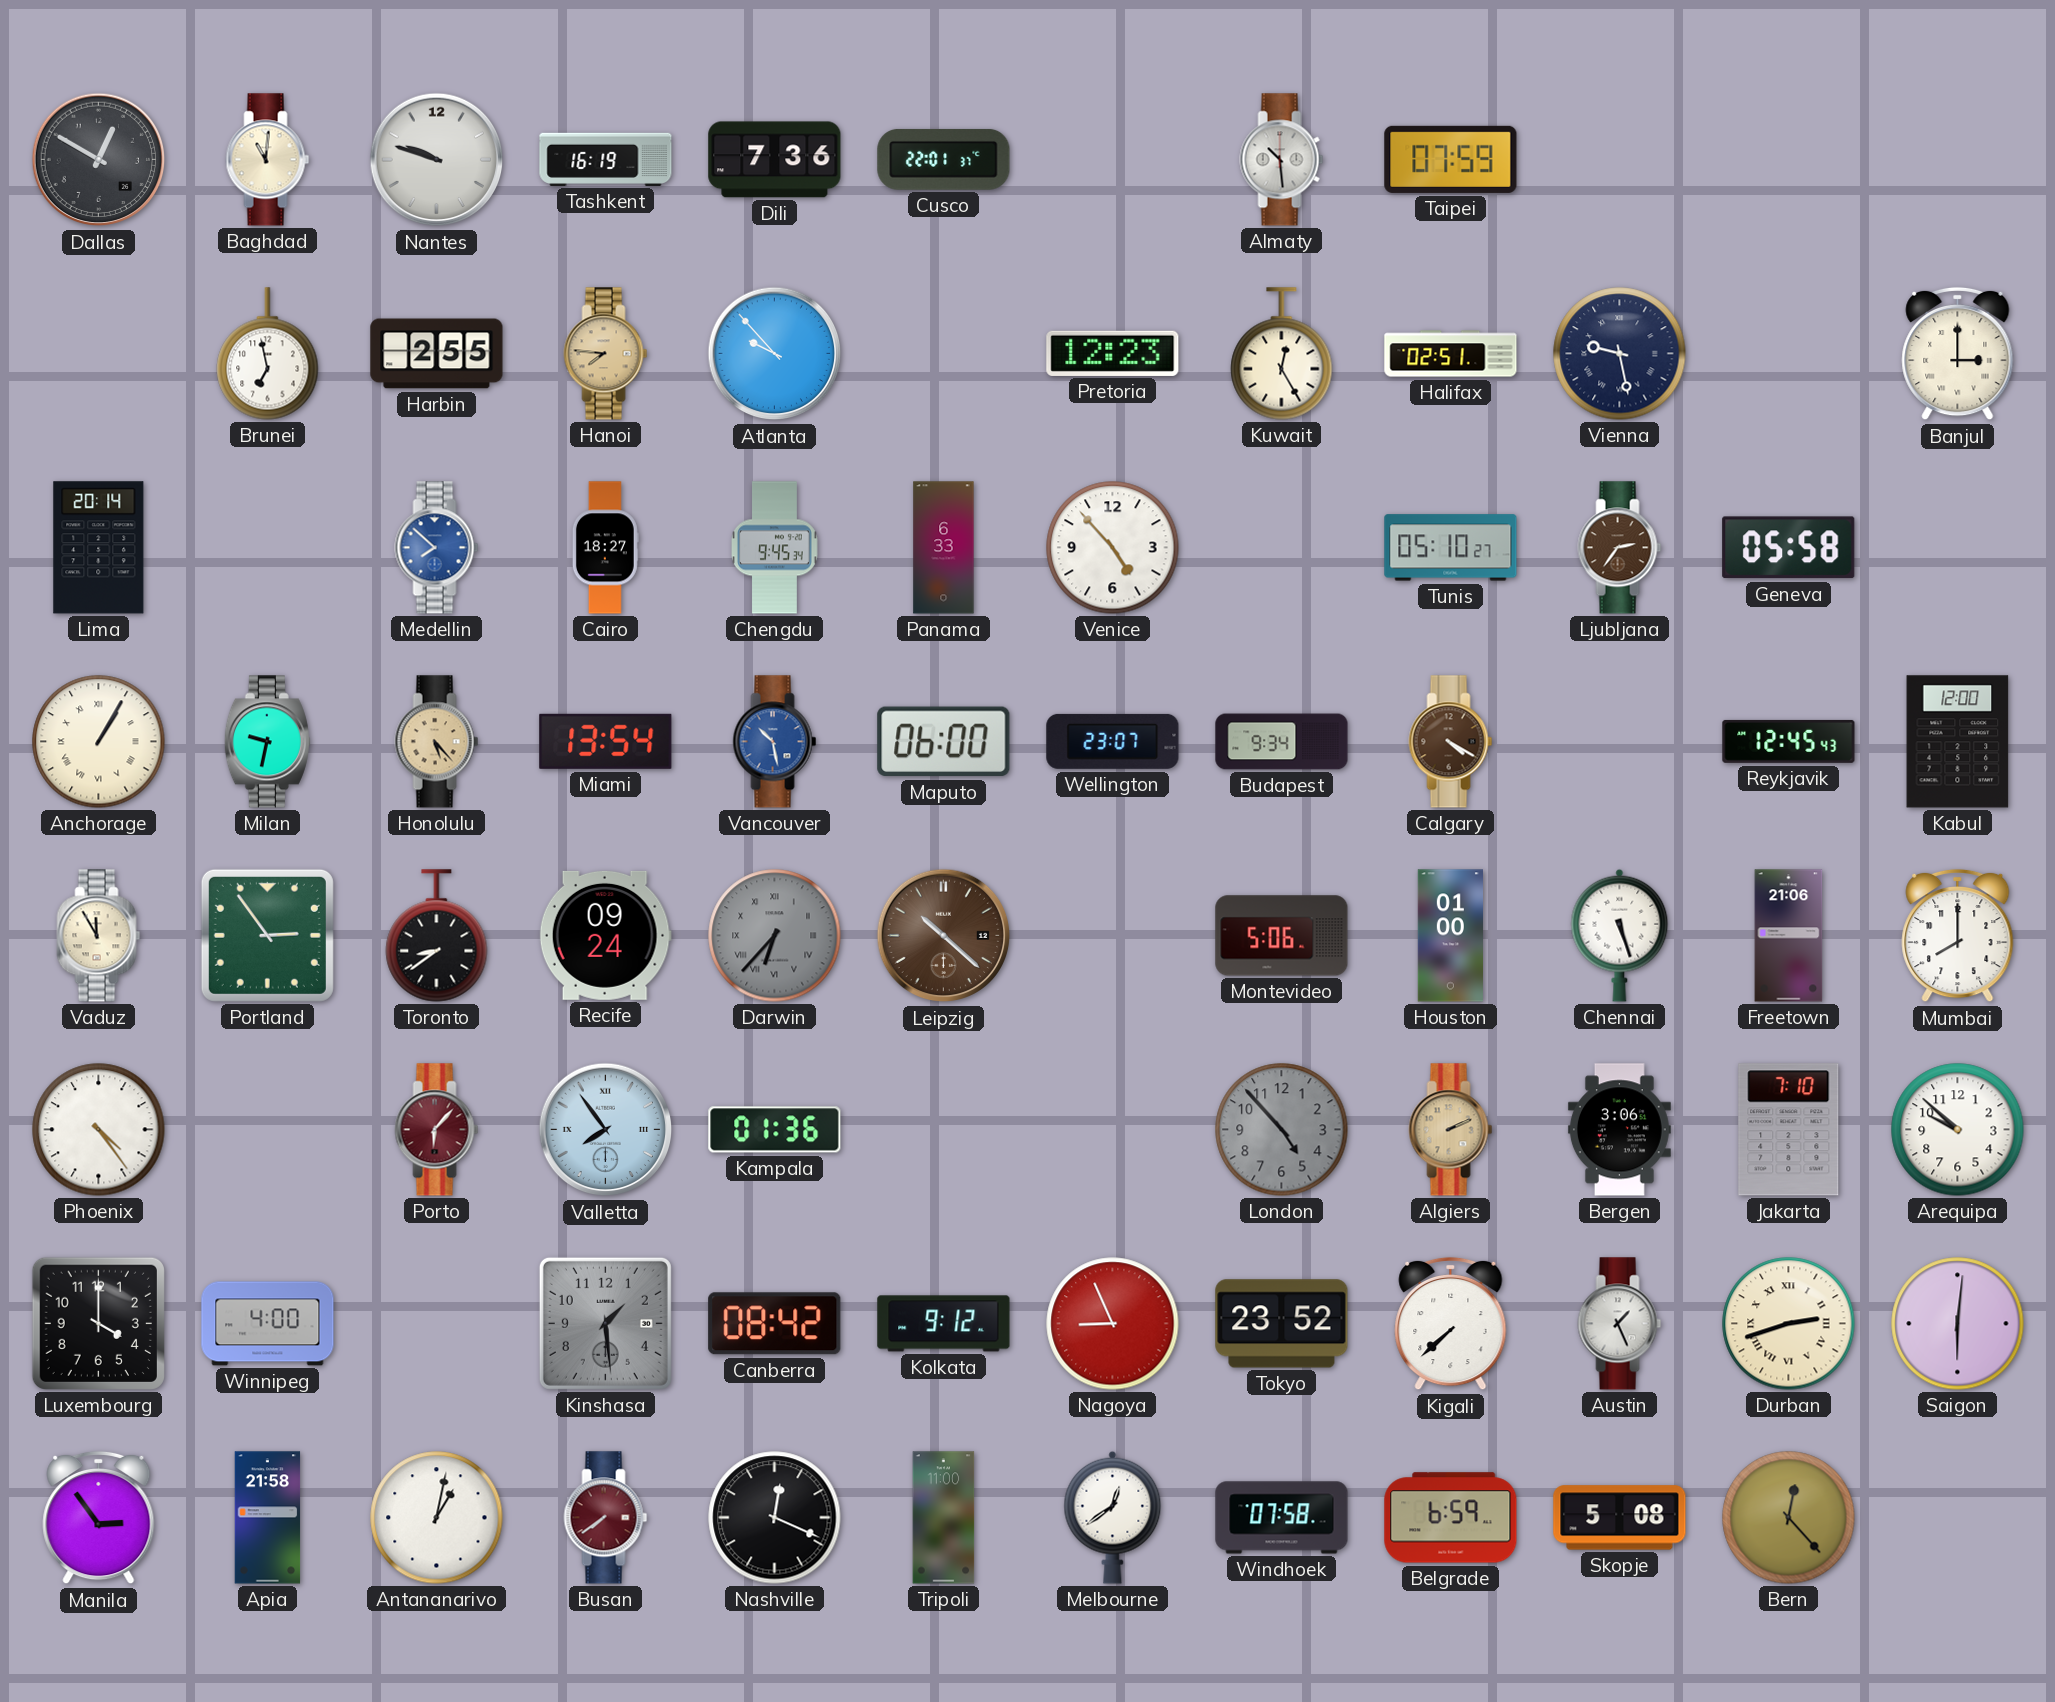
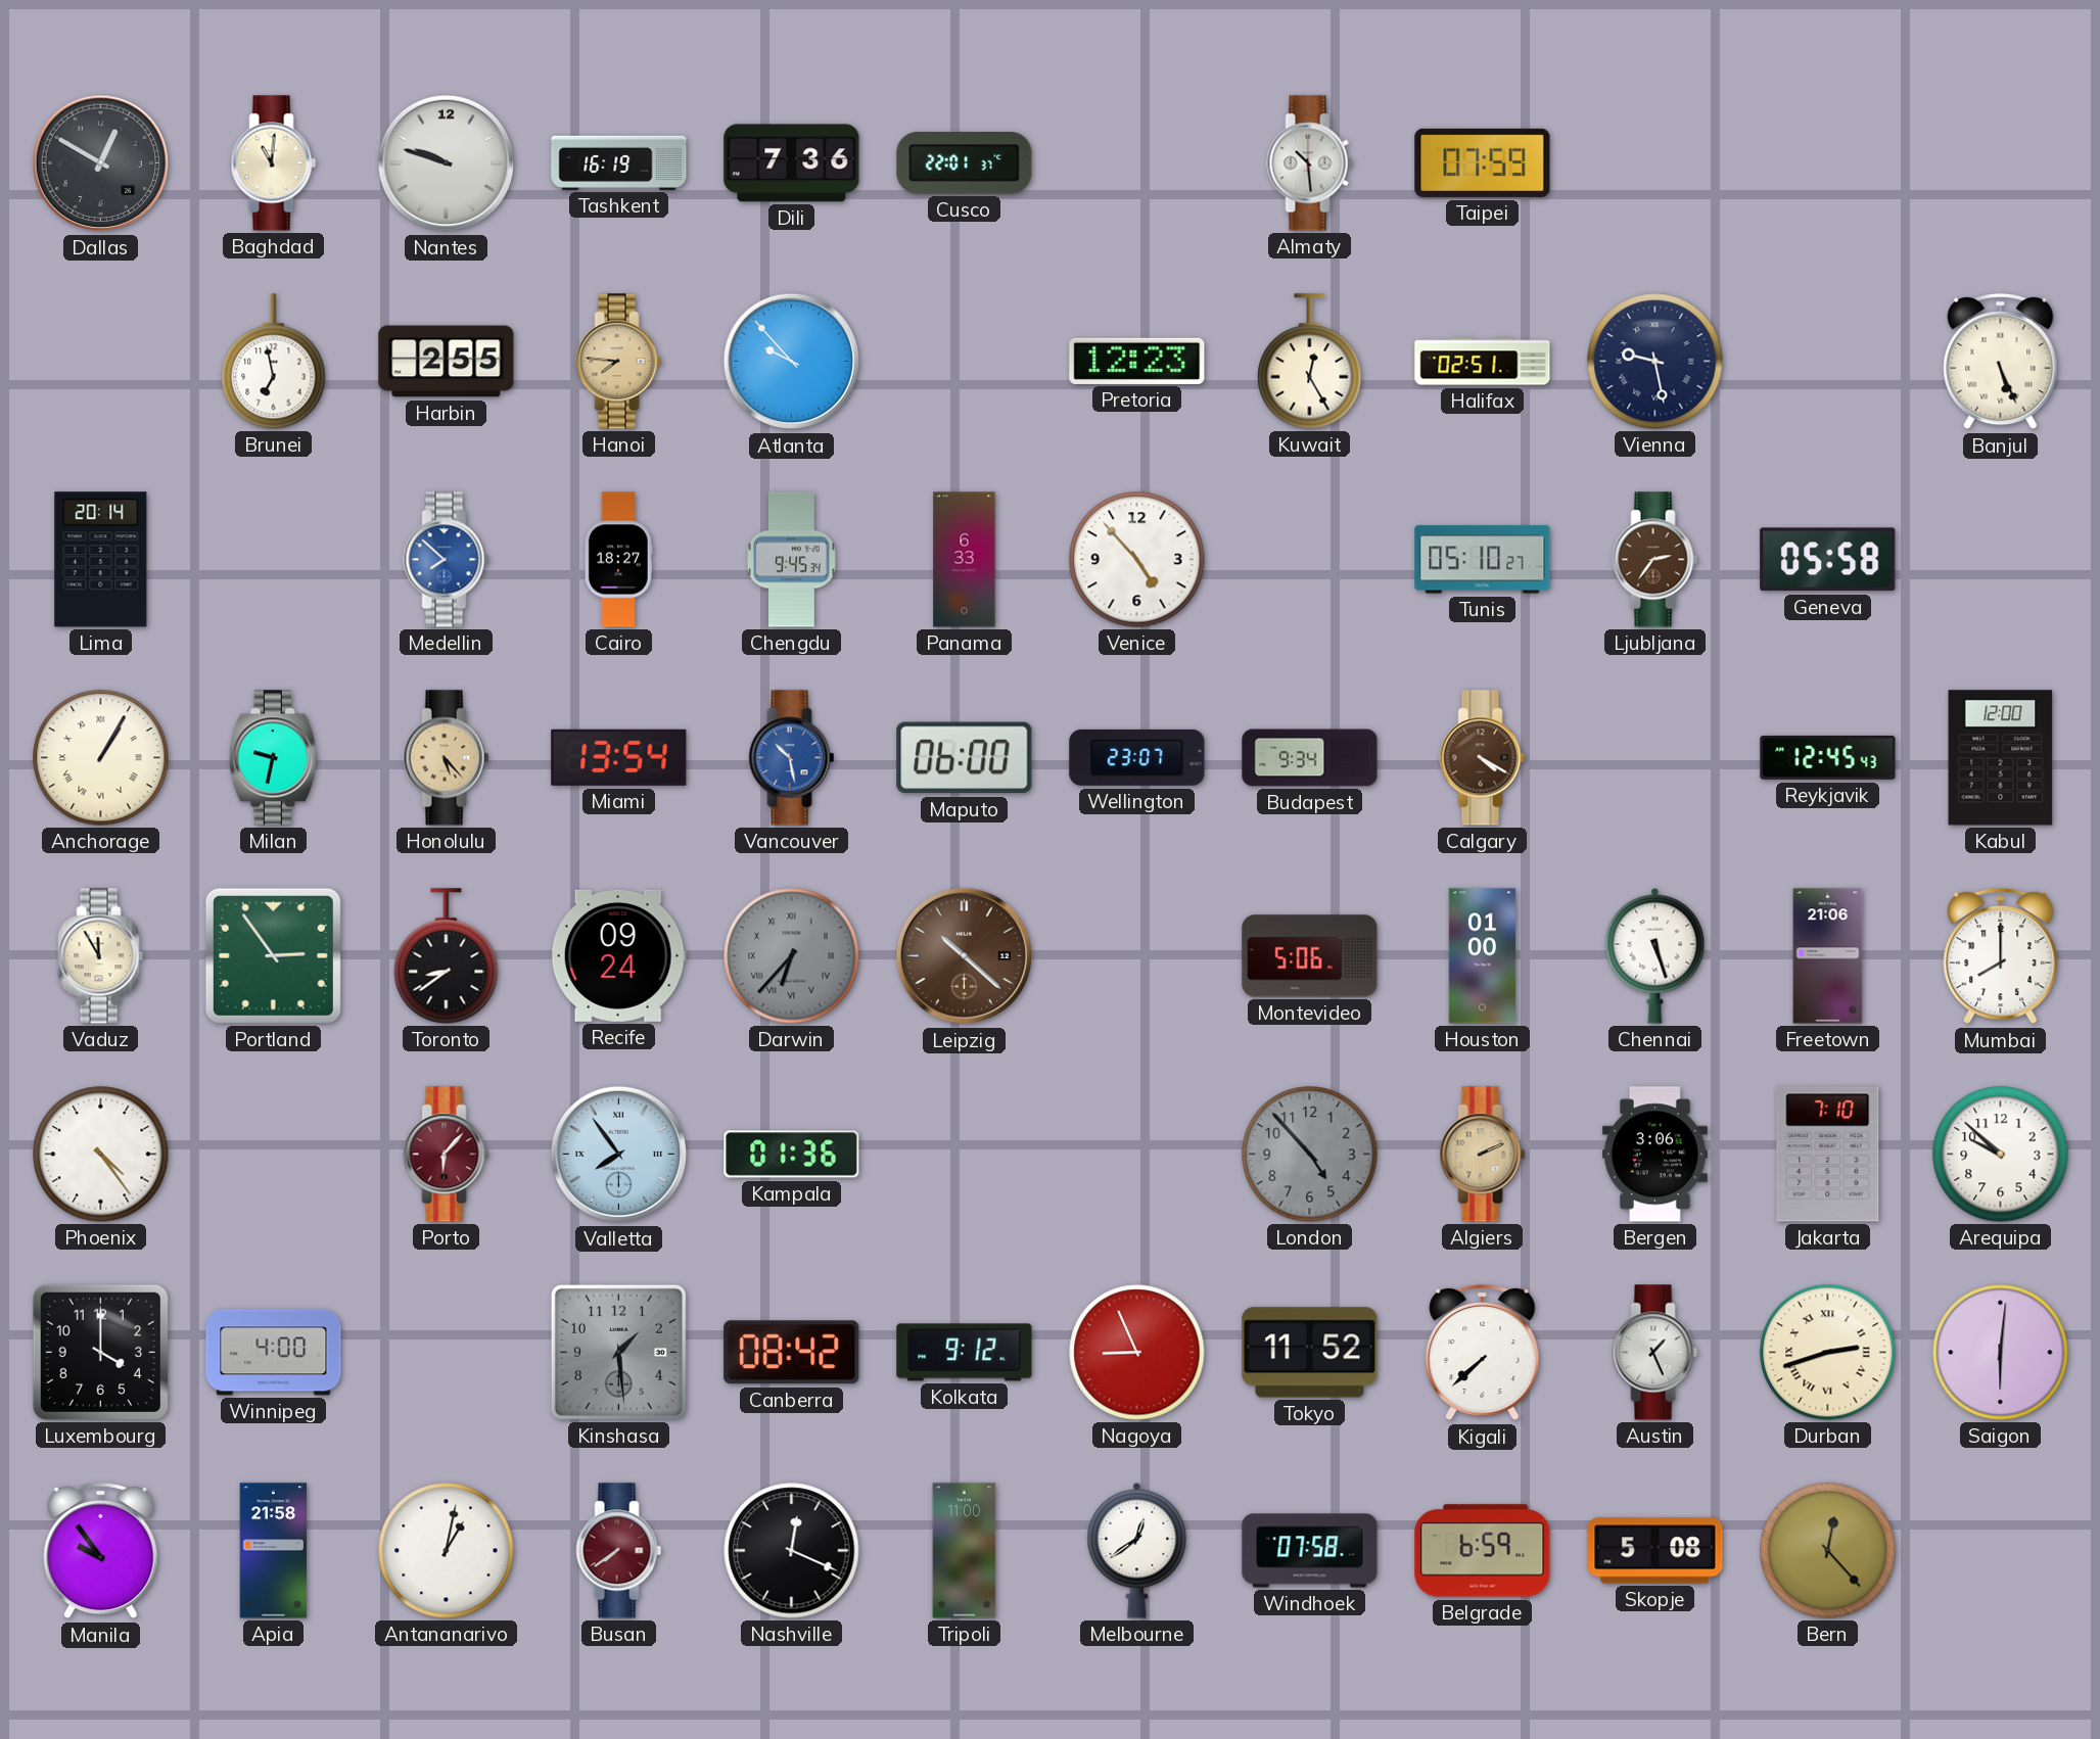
Banjul: 3:00 -> 5:26
Tokyo: 23:52 -> 11:52
Manila: 2:54 -> 9:54
